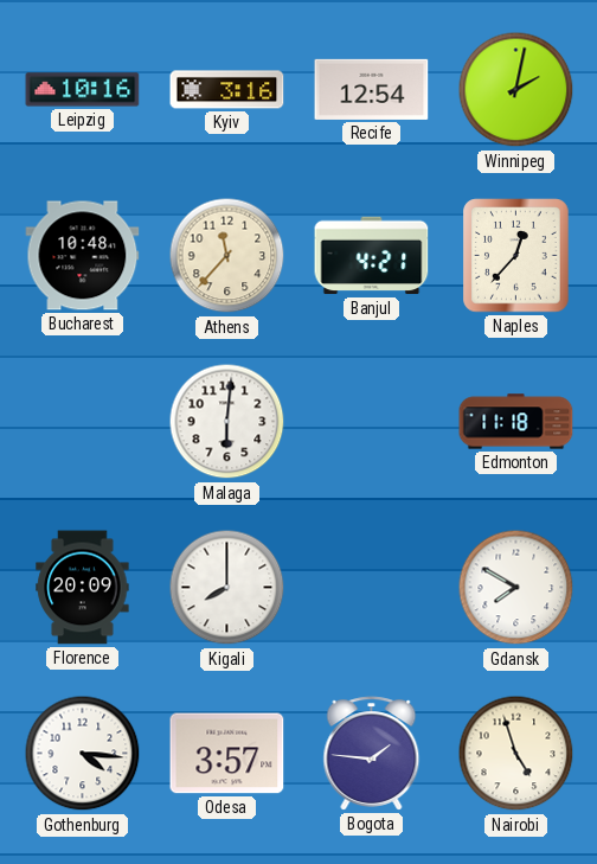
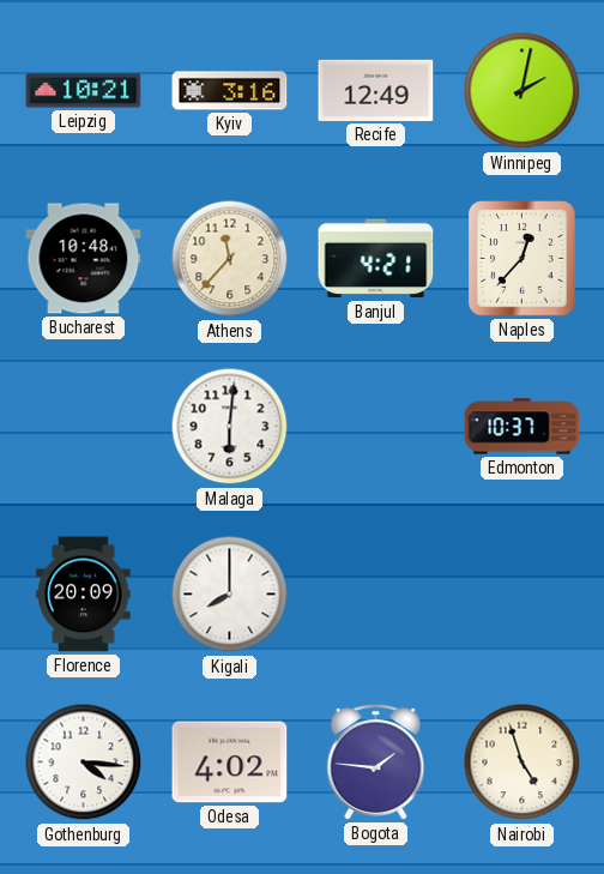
Leipzig: 10:16 -> 10:21
Recife: 12:54 -> 12:49
Edmonton: 11:18 -> 10:37
Gdansk: 7:50 -> none
Odesa: 3:57 -> 4:02
